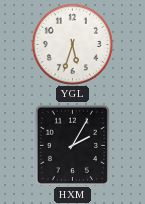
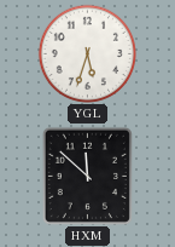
HXM: 2:05 -> 11:52
